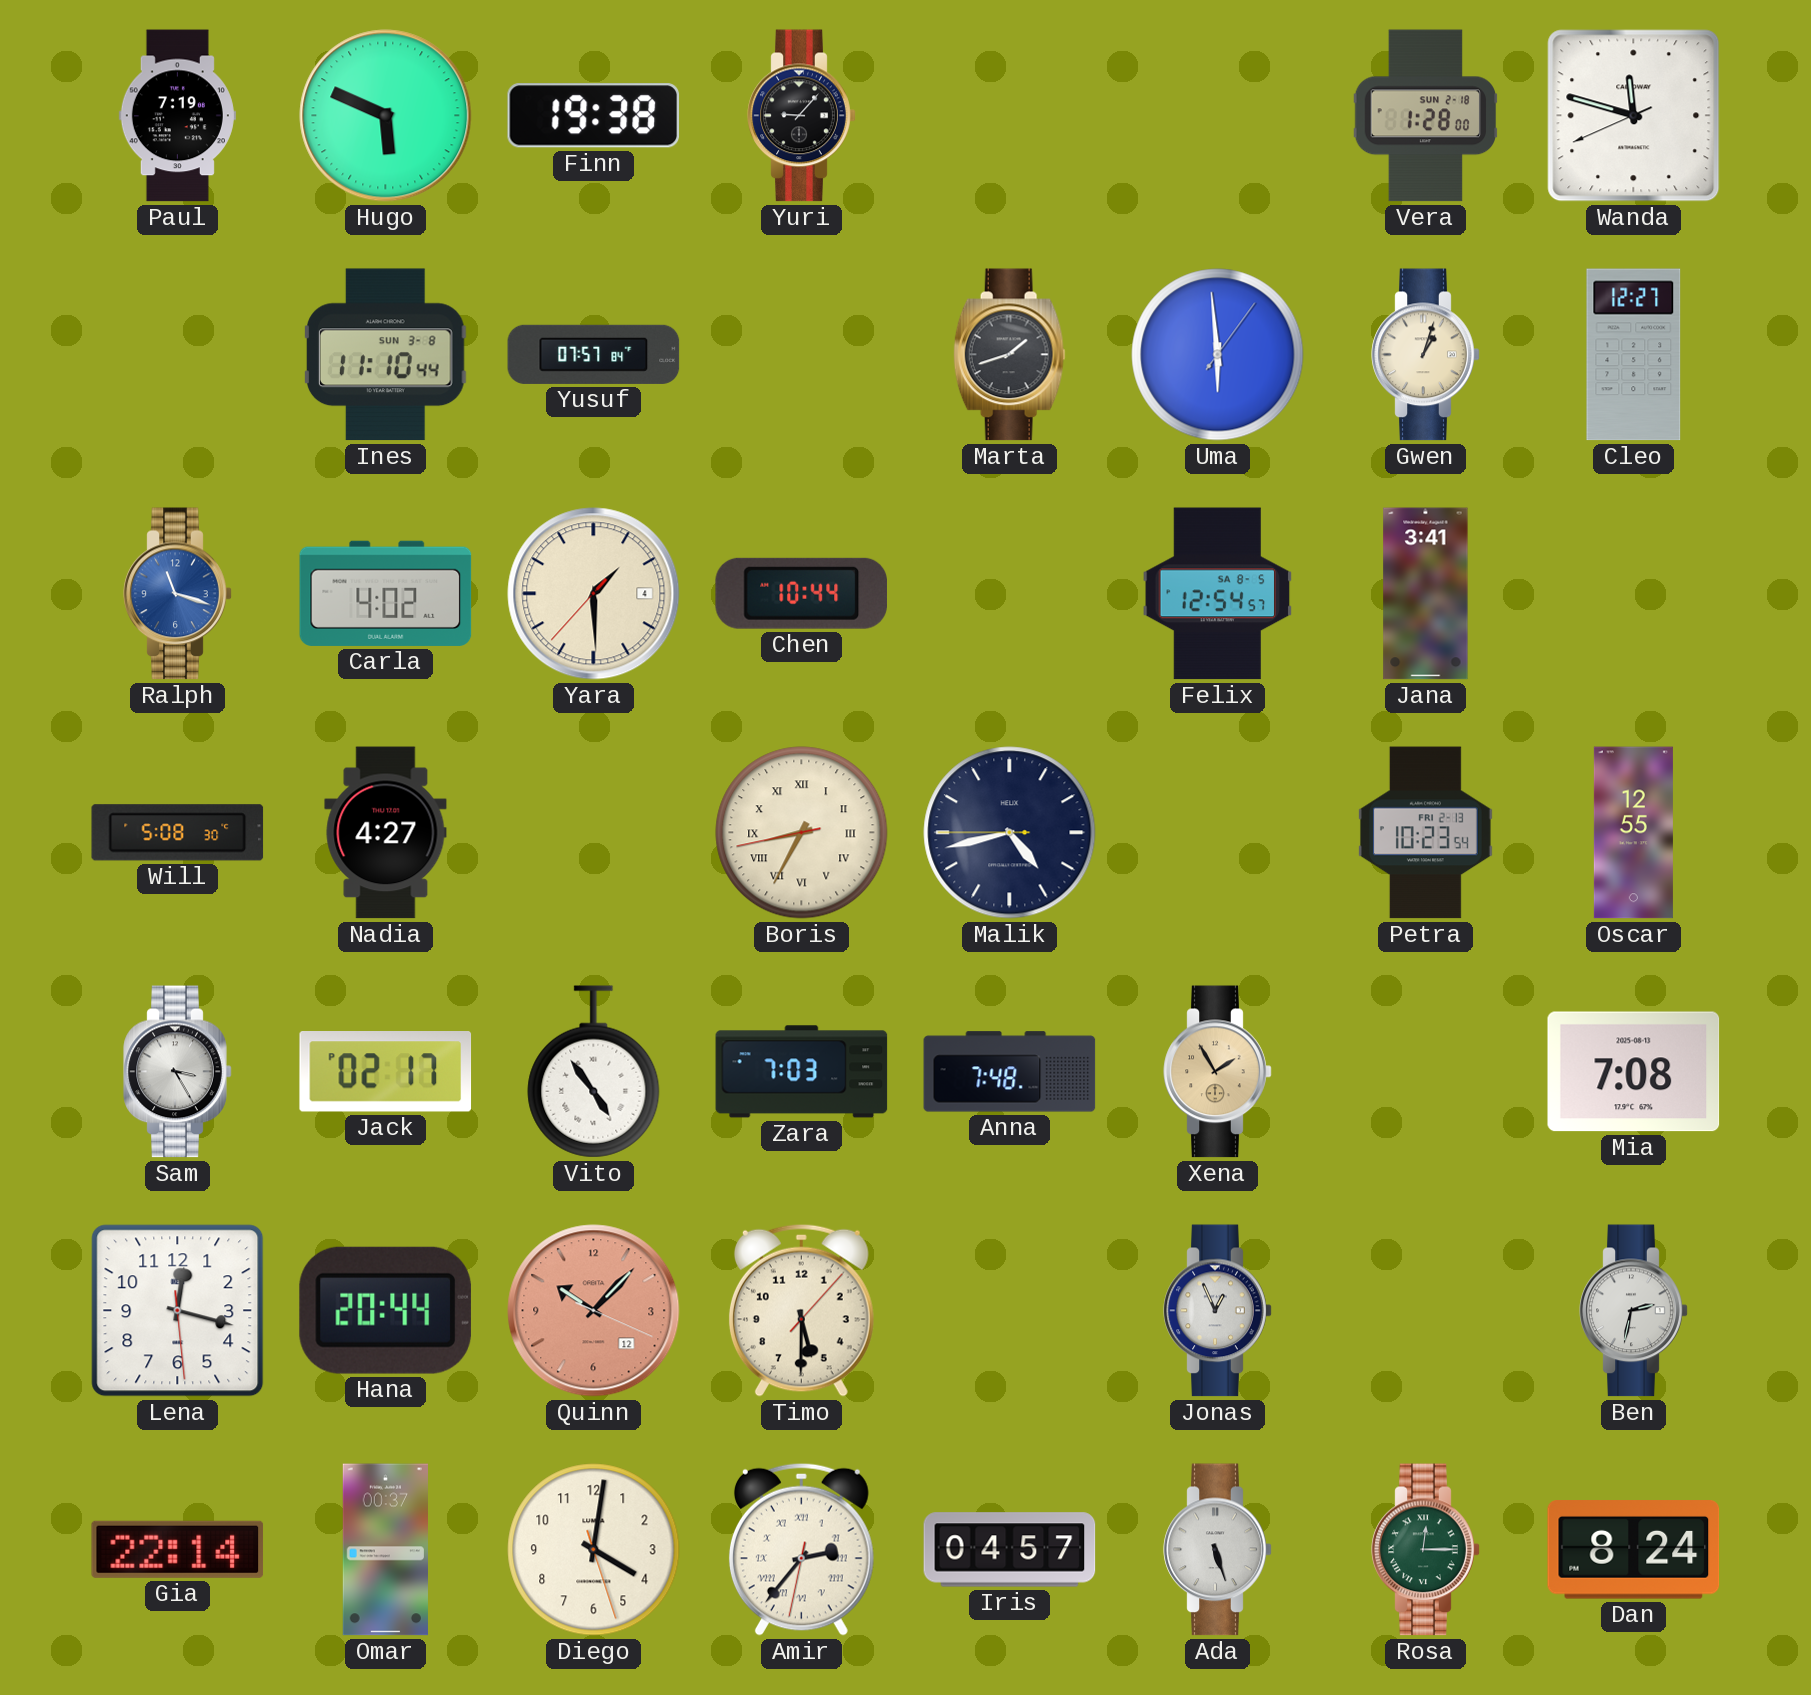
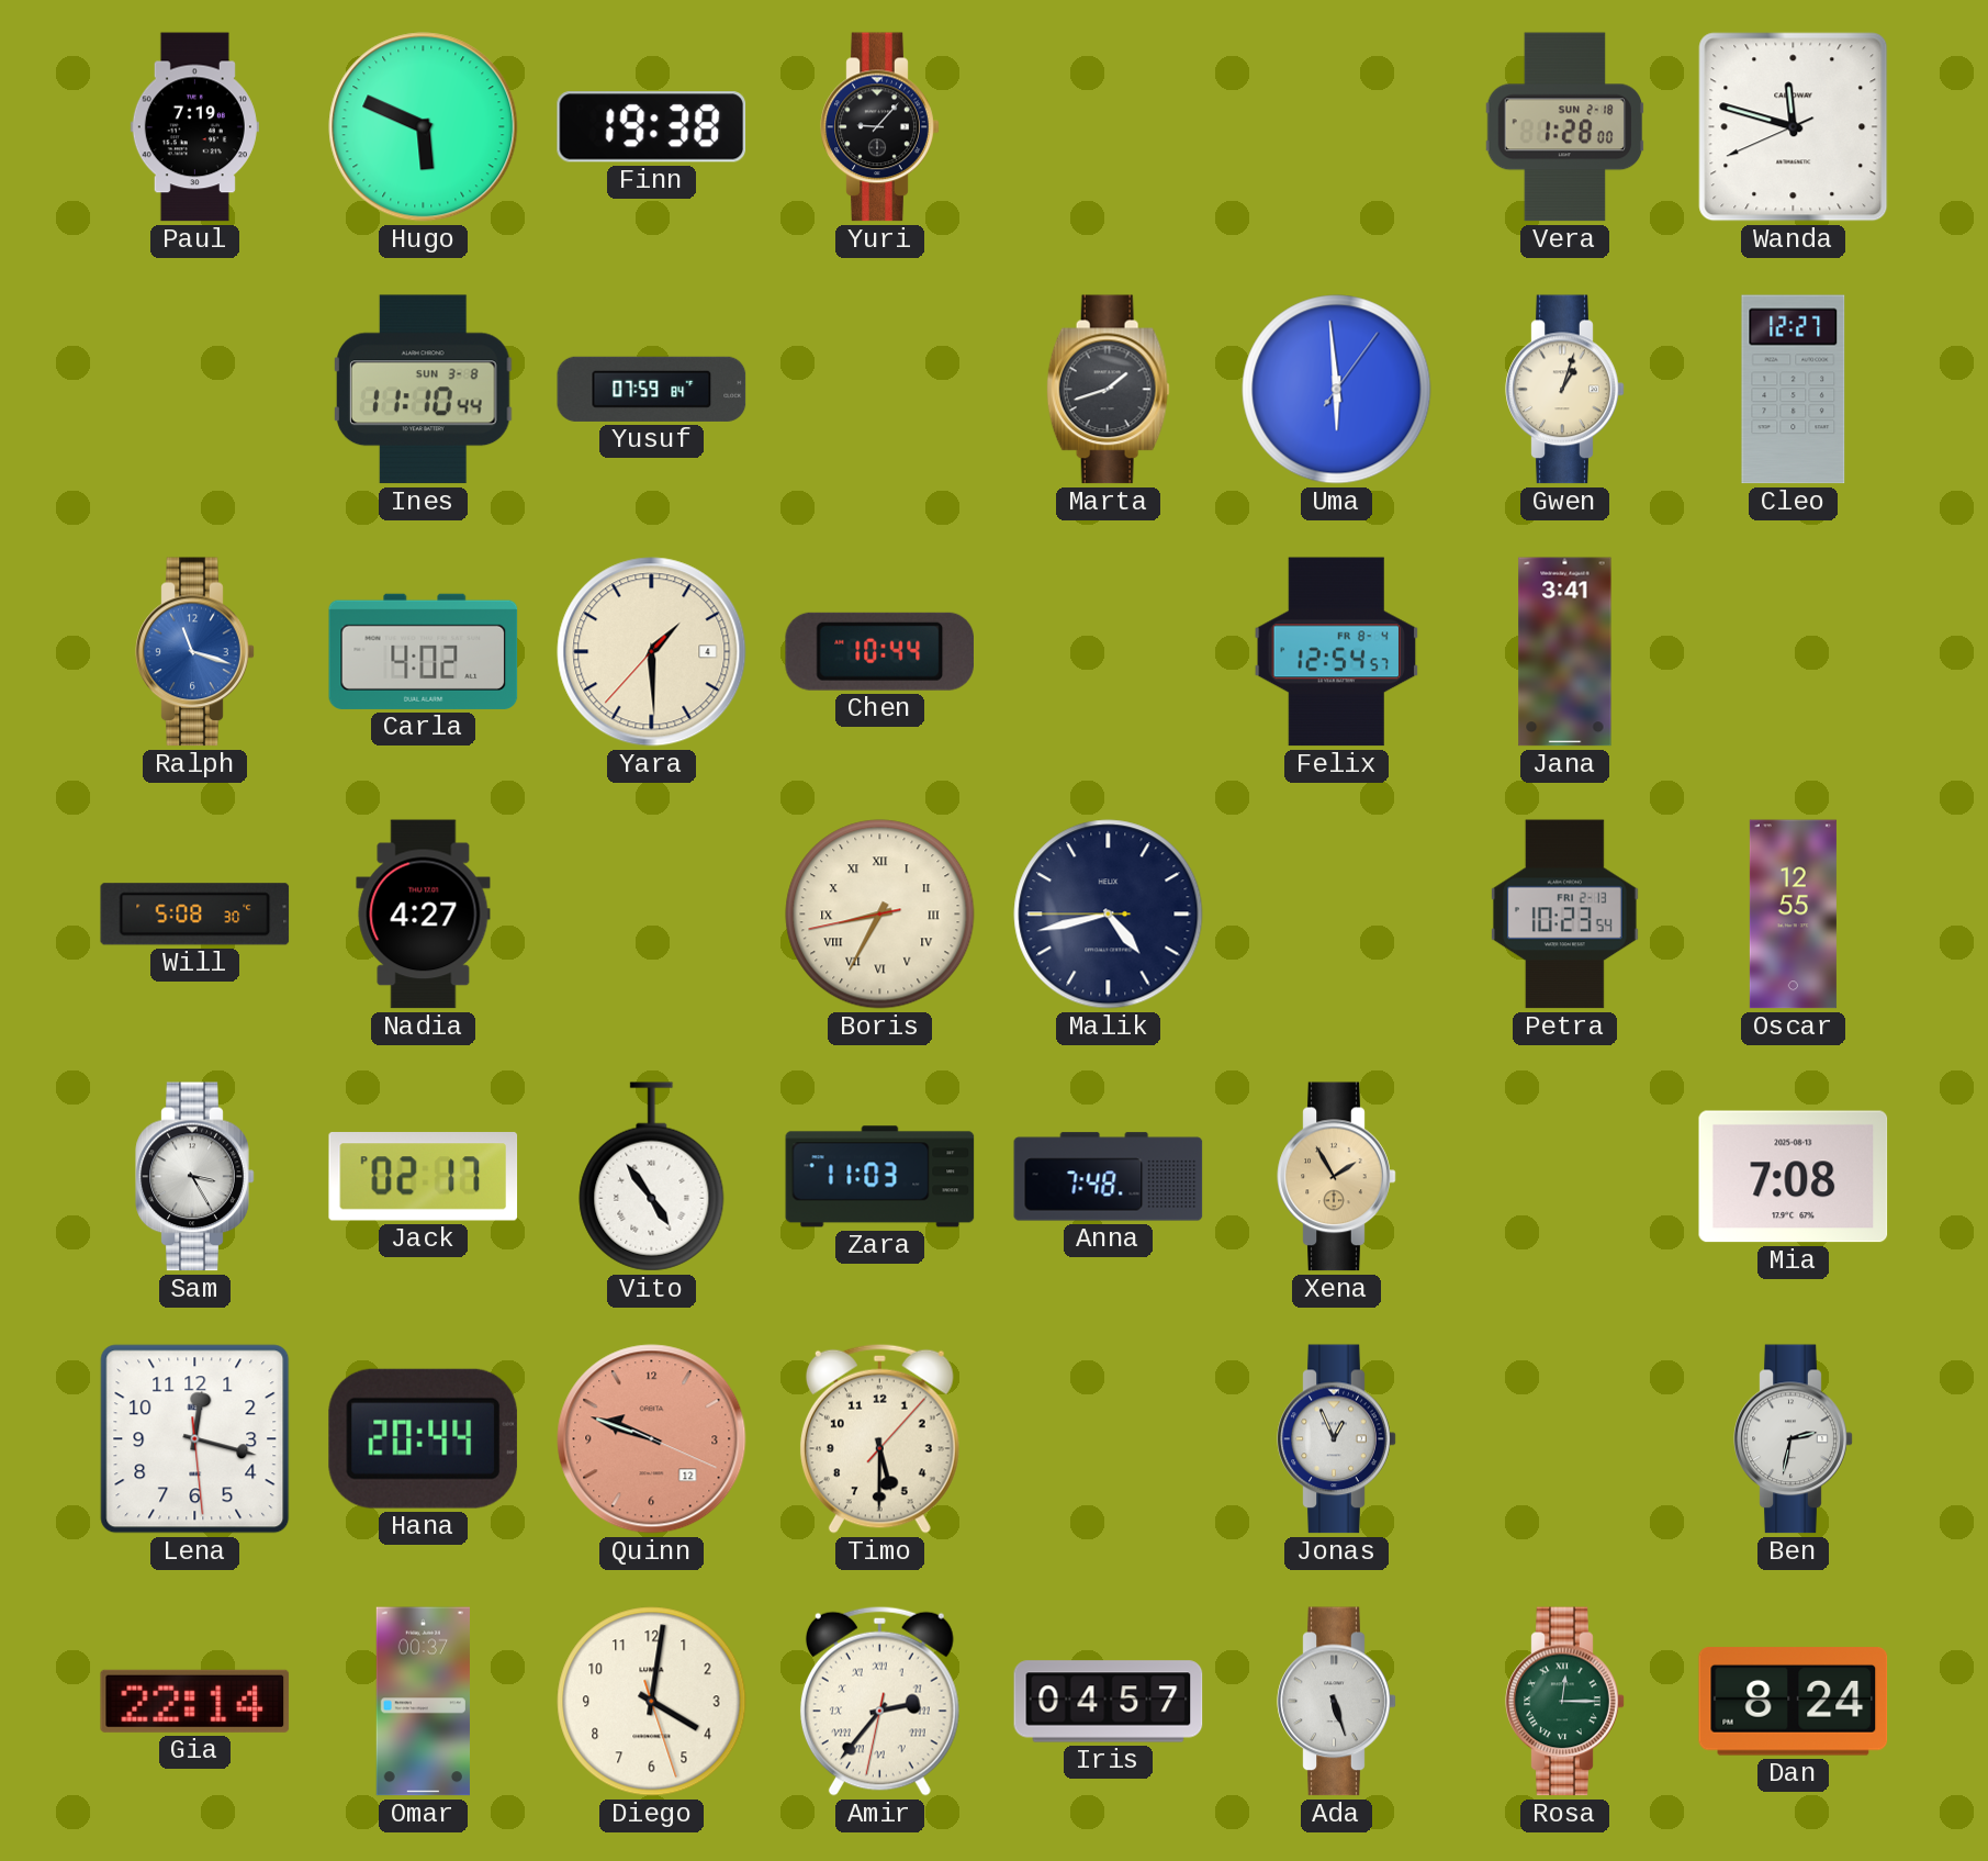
Yusuf: 07:57 -> 07:59
Felix date: SA 8-5 -> FR 8-4
Zara: 7:03 -> 11:03
Quinn: 10:07 -> 9:48
